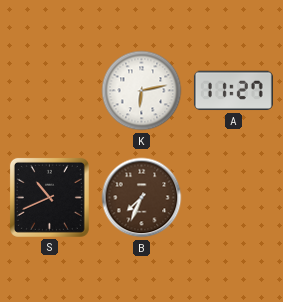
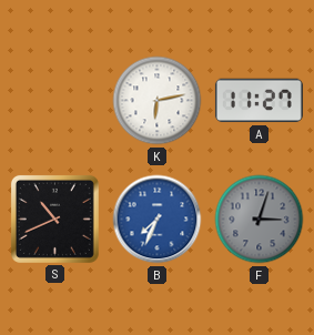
B dial: brown -> blue
F: none -> 3:03
